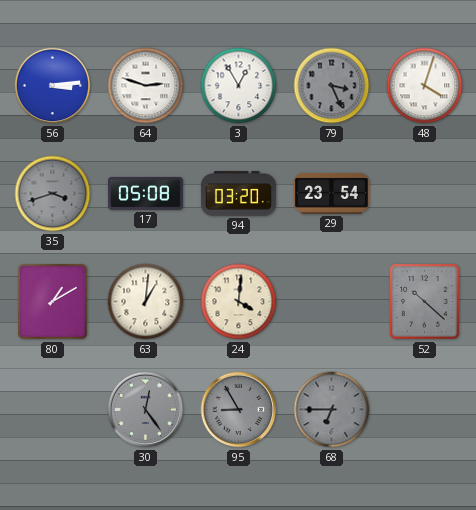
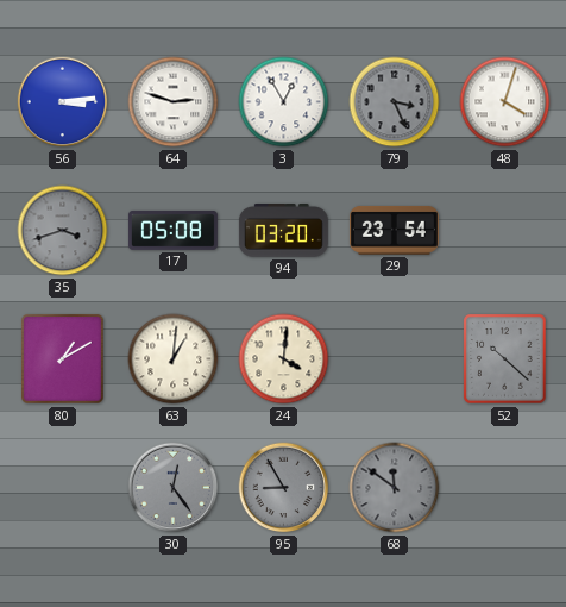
68: 6:45 -> 11:51
